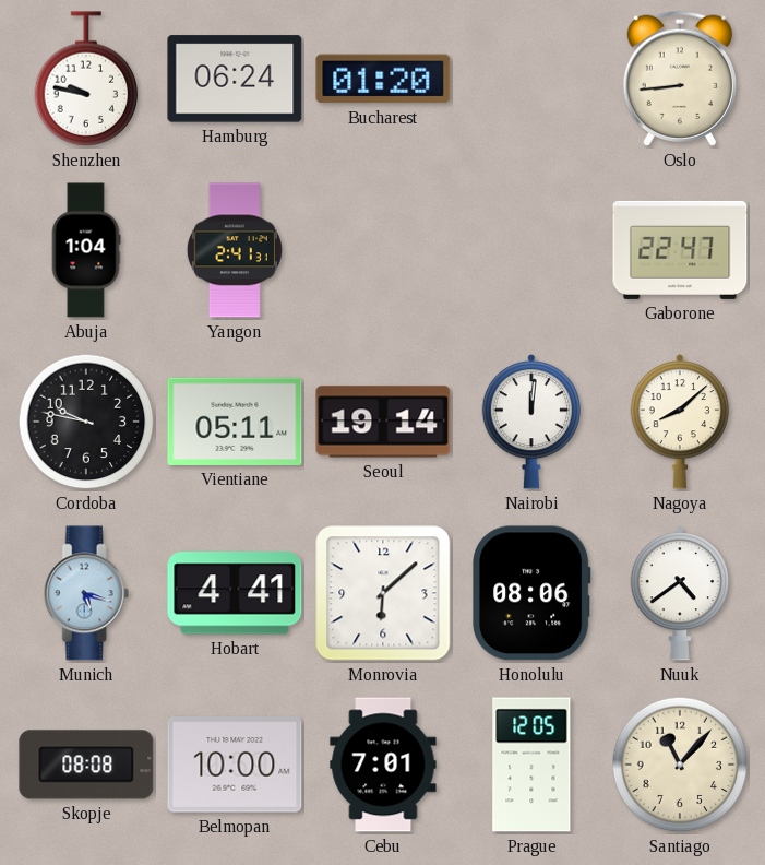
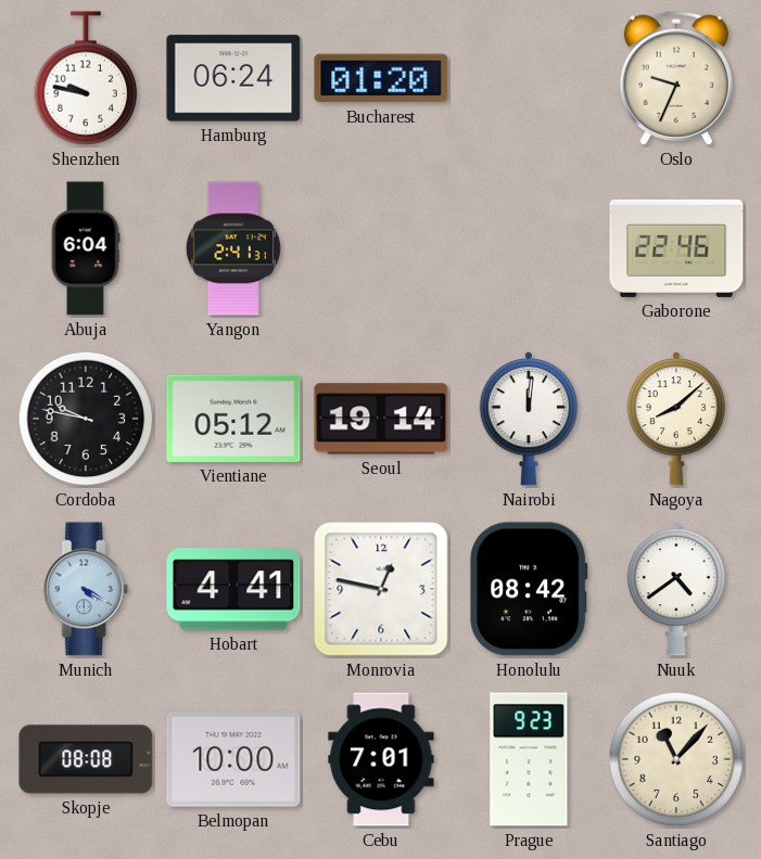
Oslo: 8:44 -> 9:34
Abuja: 1:04 -> 6:04
Gaborone: 22:47 -> 22:46
Vientiane: 05:11 -> 05:12
Munich: 5:18 -> 4:20
Monrovia: 6:08 -> 12:47
Honolulu: 08:06 -> 08:42
Prague: 12:05 -> 9:23
